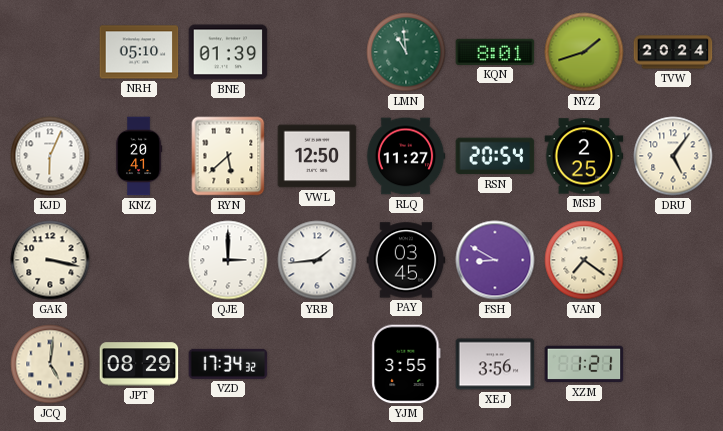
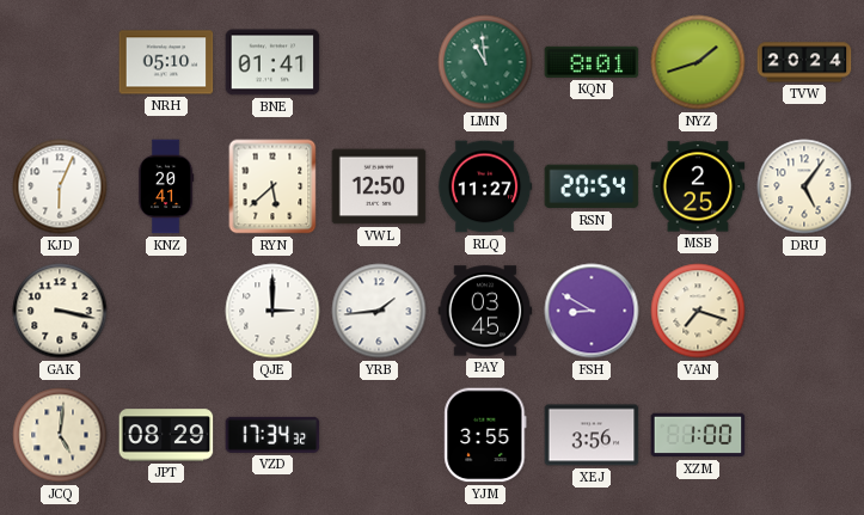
BNE: 01:39 -> 01:41
VAN: 7:21 -> 7:18
XZM: 1:21 -> 1:00
